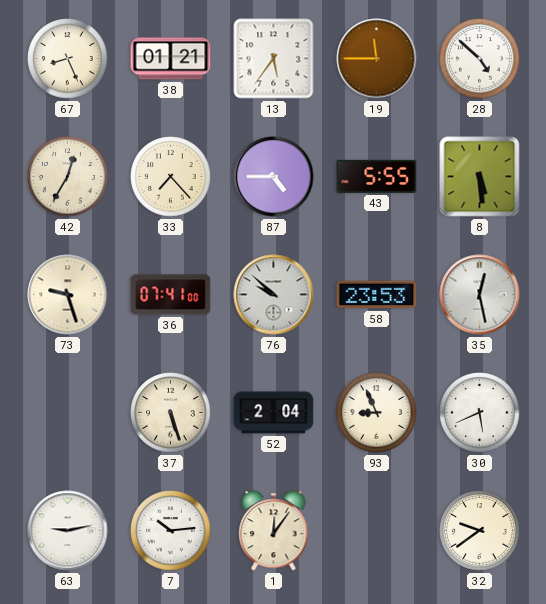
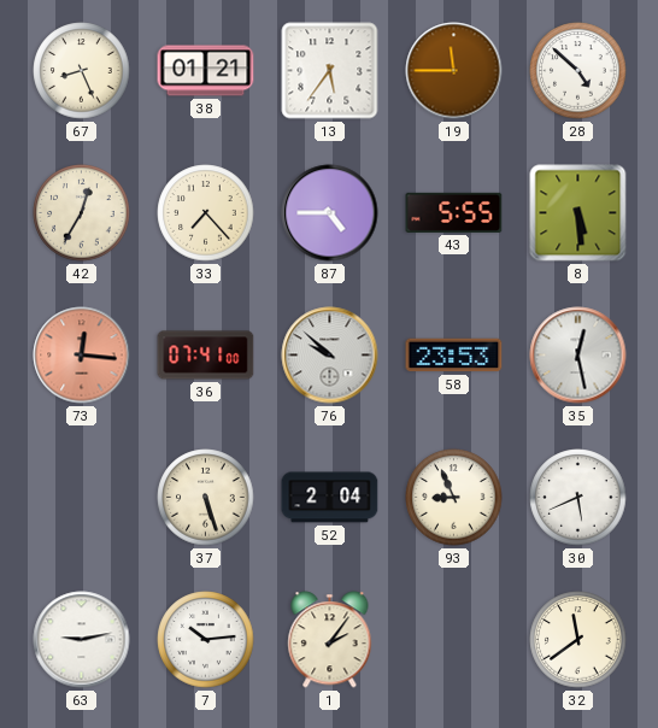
73: 9:27 -> 12:16
73 dial: cream -> salmon
1: 12:06 -> 2:06
32: 9:39 -> 11:39
